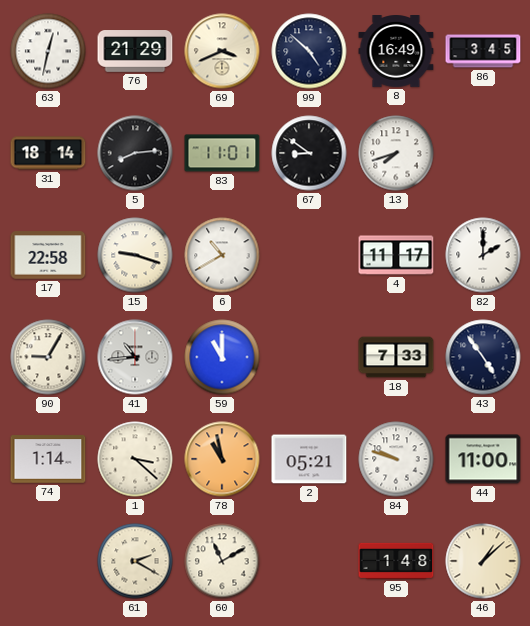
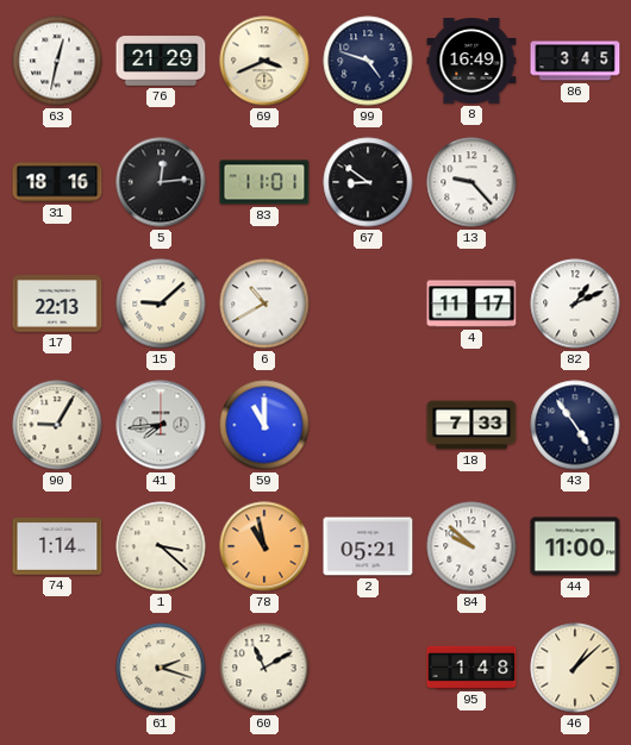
99: 4:52 -> 4:48
31: 18:14 -> 18:16
5: 8:14 -> 12:14
13: 7:42 -> 9:23
17: 22:58 -> 22:13
15: 9:18 -> 9:08
82: 2:00 -> 1:11
41: 10:44 -> 7:44
84: 9:48 -> 9:52
61: 2:20 -> 2:18
